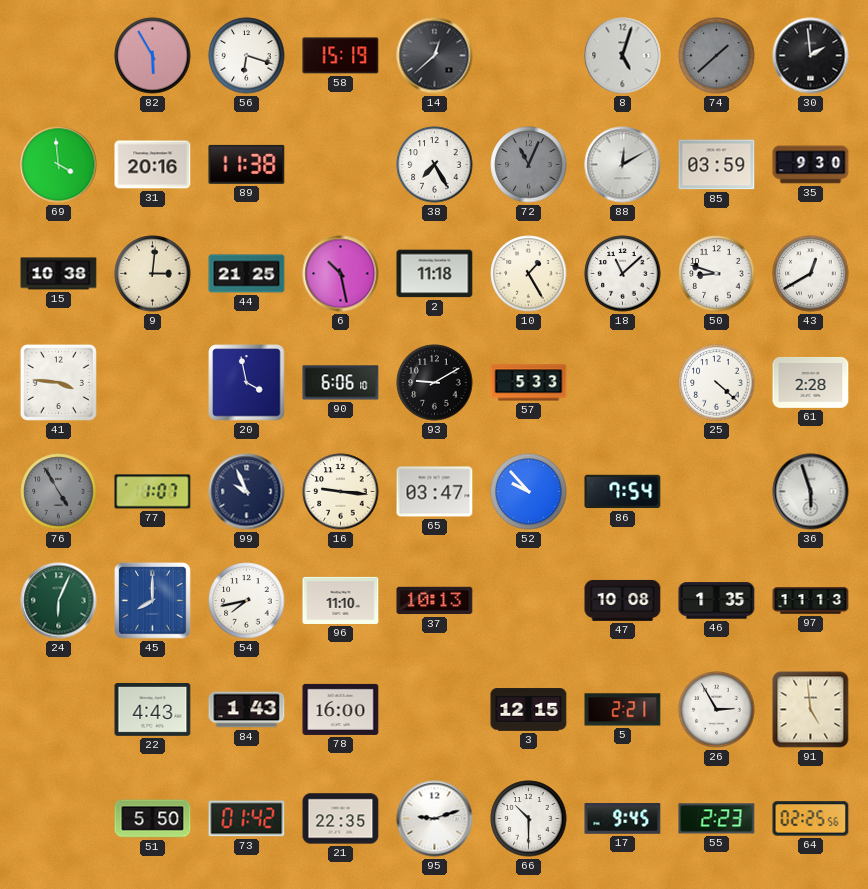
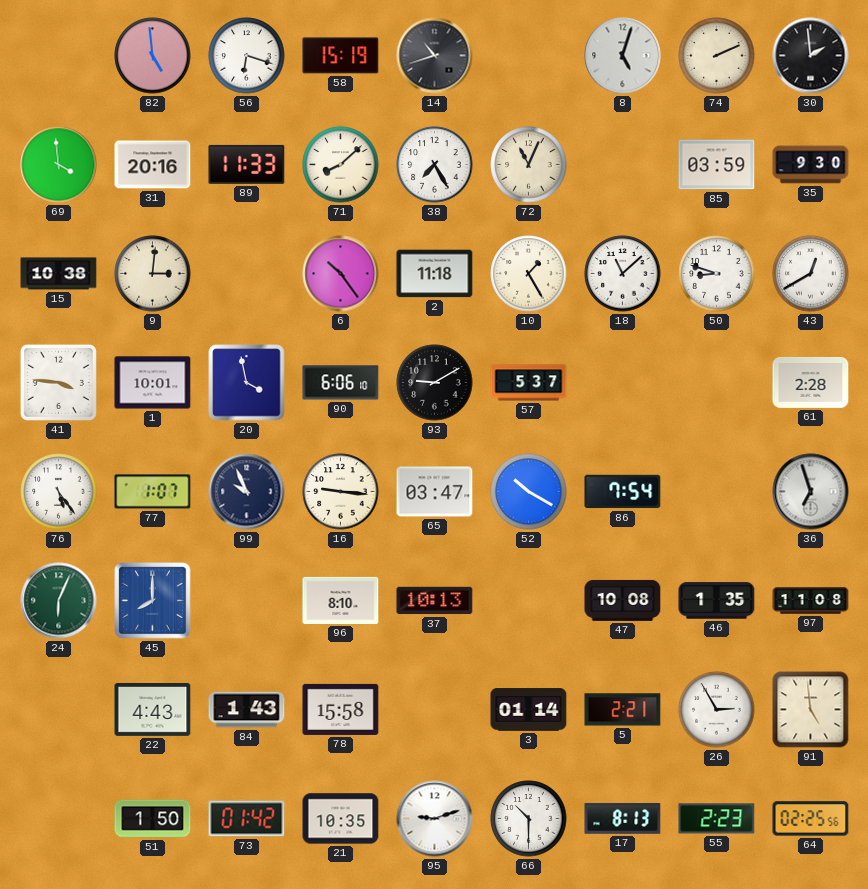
82: 5:55 -> 4:59
14: 12:38 -> 10:42
74: 1:38 -> 2:11
74 dial: grey -> cream
89: 11:38 -> 11:33
71: none -> 8:08
72 dial: grey -> cream
88: 12:10 -> none
44: 21:25 -> none
6: 10:28 -> 10:24
1: none -> 10:01
57: 5:33 -> 5:37
25: 4:22 -> none
76: 4:55 -> 5:24
76 dial: grey -> white
52: 9:53 -> 10:20
36: 5:57 -> 6:57
54: 7:43 -> none
96: 11:10 -> 8:10
97: 11:13 -> 11:08
78: 16:00 -> 15:58
3: 12:15 -> 01:14
51: 5:50 -> 1:50
21: 22:35 -> 10:35
17: 9:45 -> 8:13
